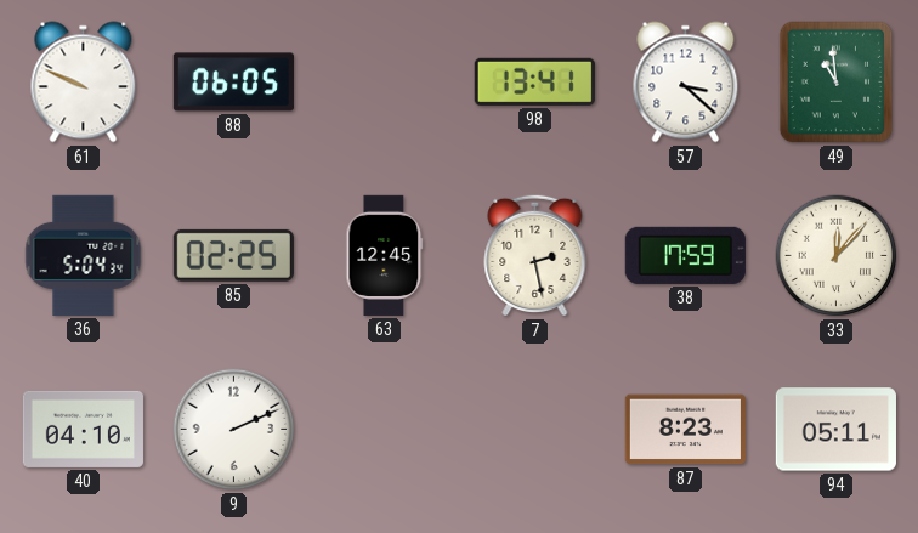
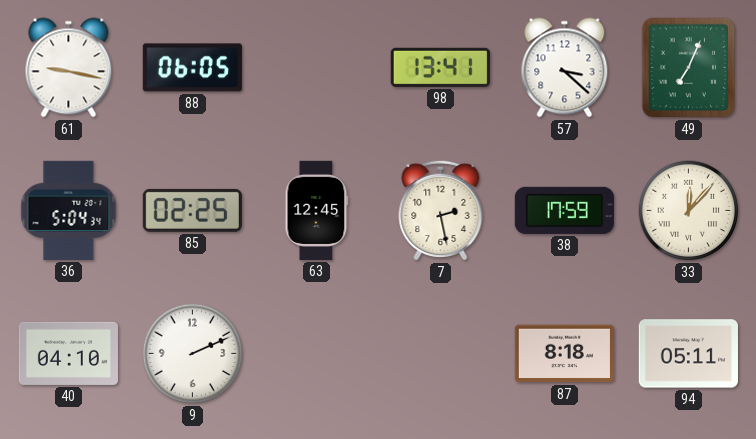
61: 9:49 -> 9:17
49: 10:59 -> 7:04
87: 8:23 -> 8:18
